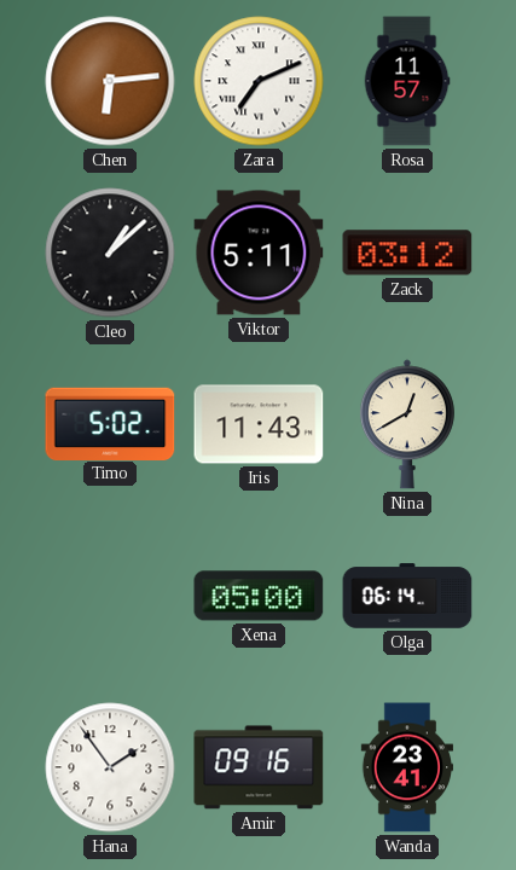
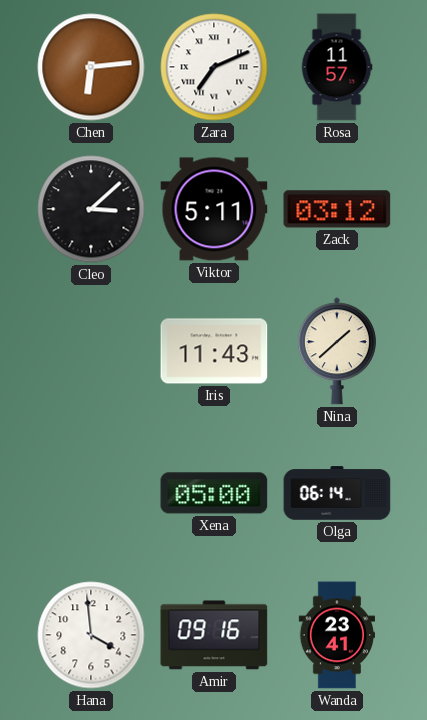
Cleo: 1:08 -> 3:08
Timo: 5:02 -> none
Nina: 12:40 -> 1:38
Hana: 1:54 -> 3:59
